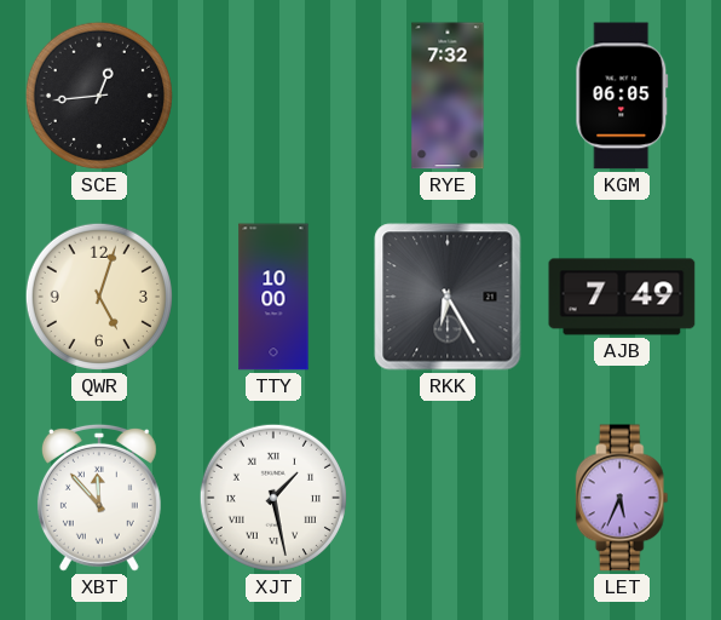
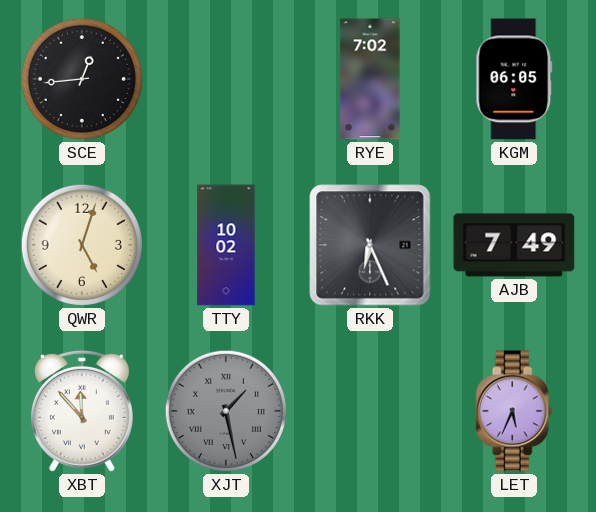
RYE: 7:32 -> 7:02
TTY: 10:00 -> 10:02
RKK: 6:25 -> 6:26
XJT dial: white -> grey
